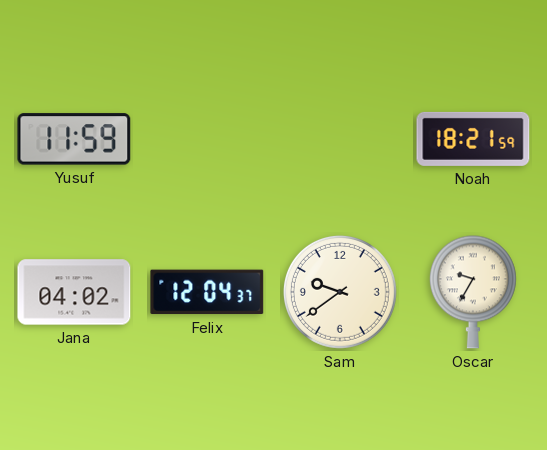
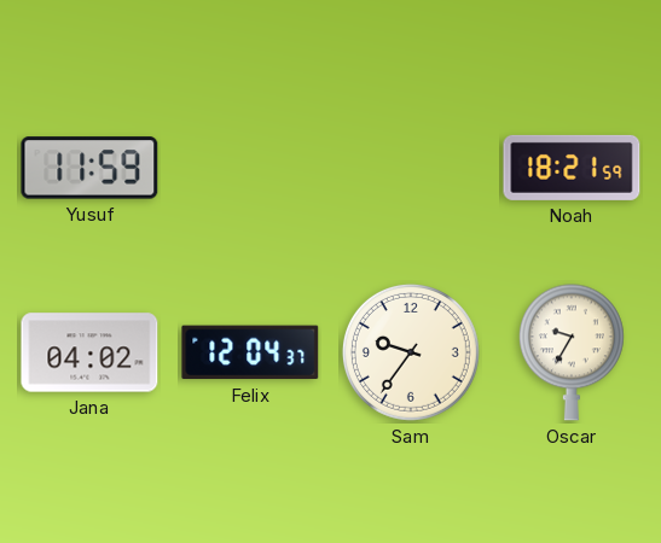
Sam: 9:39 -> 9:36
